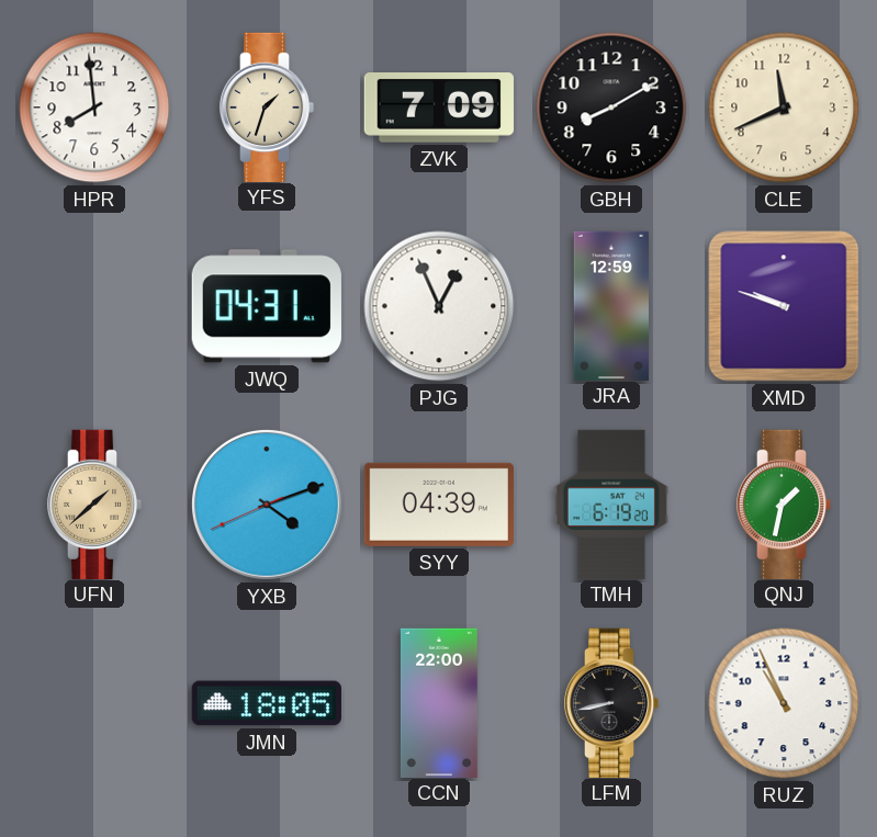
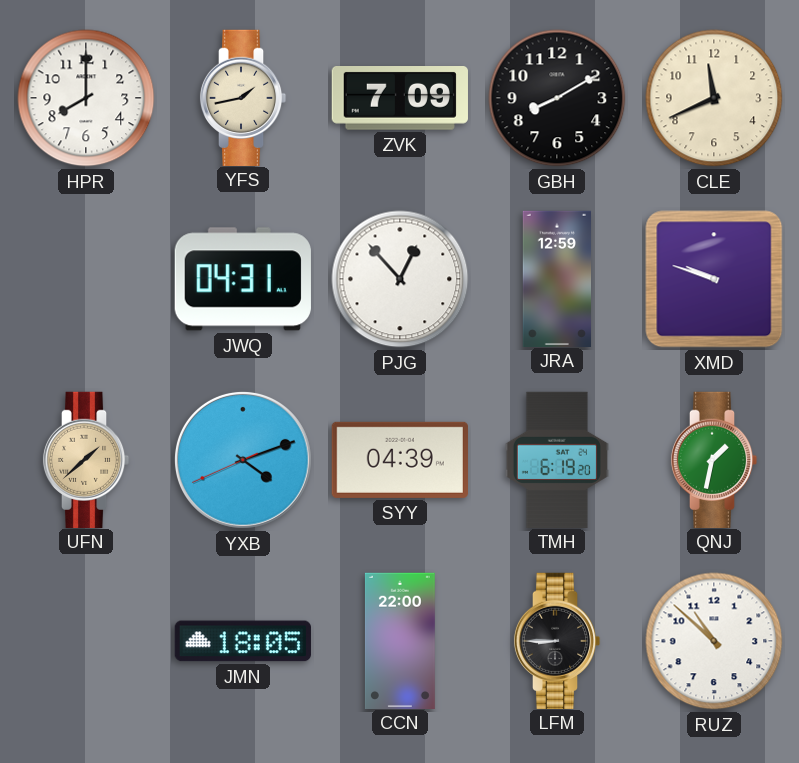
HPR: 7:59 -> 8:00
YFS: 1:33 -> 1:43
PJG: 12:56 -> 12:53
LFM: 8:43 -> 8:45
RUZ: 10:56 -> 10:52
